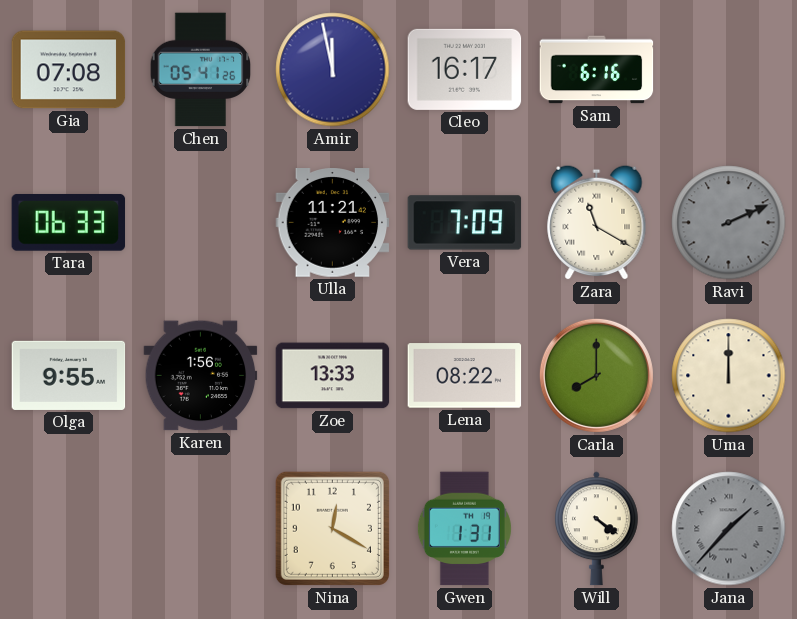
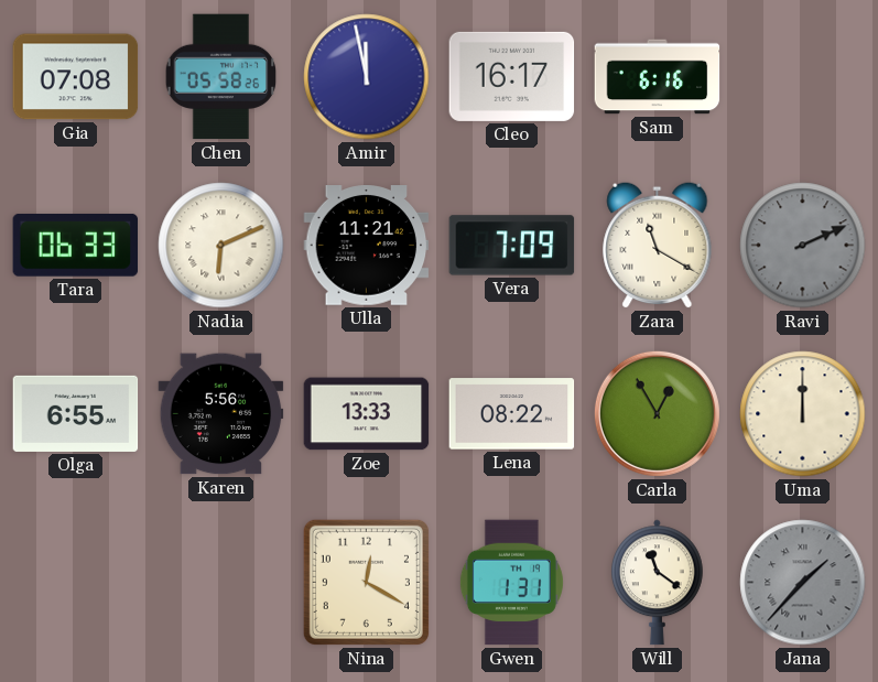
Chen: 05:41 -> 05:58
Nadia: none -> 6:11
Olga: 9:55 -> 6:55
Karen: 1:56 -> 5:56
Carla: 8:00 -> 12:55
Will: 4:21 -> 11:21
